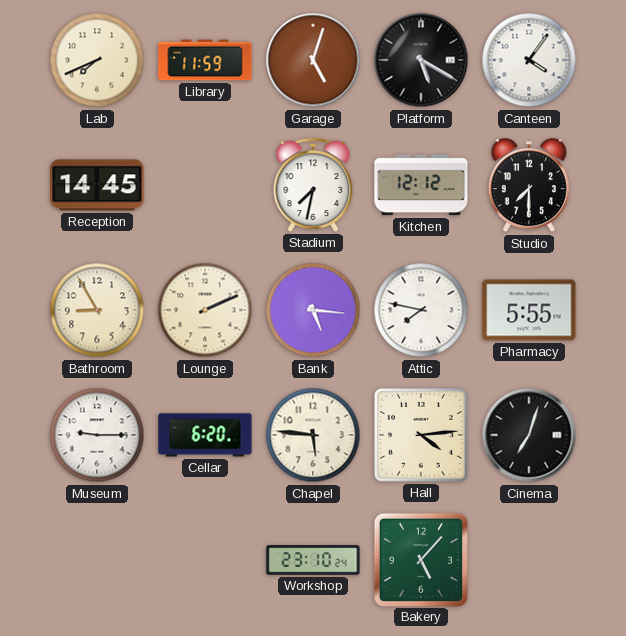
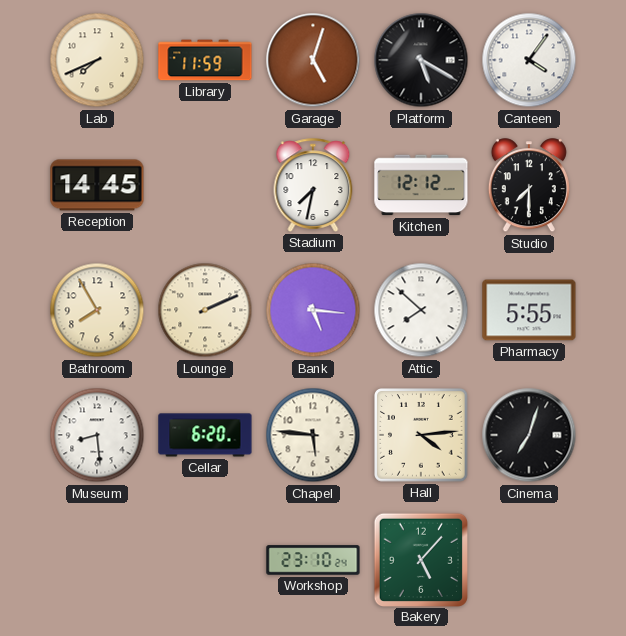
Bathroom: 8:55 -> 7:55
Attic: 7:47 -> 7:52
Museum: 9:15 -> 8:29
